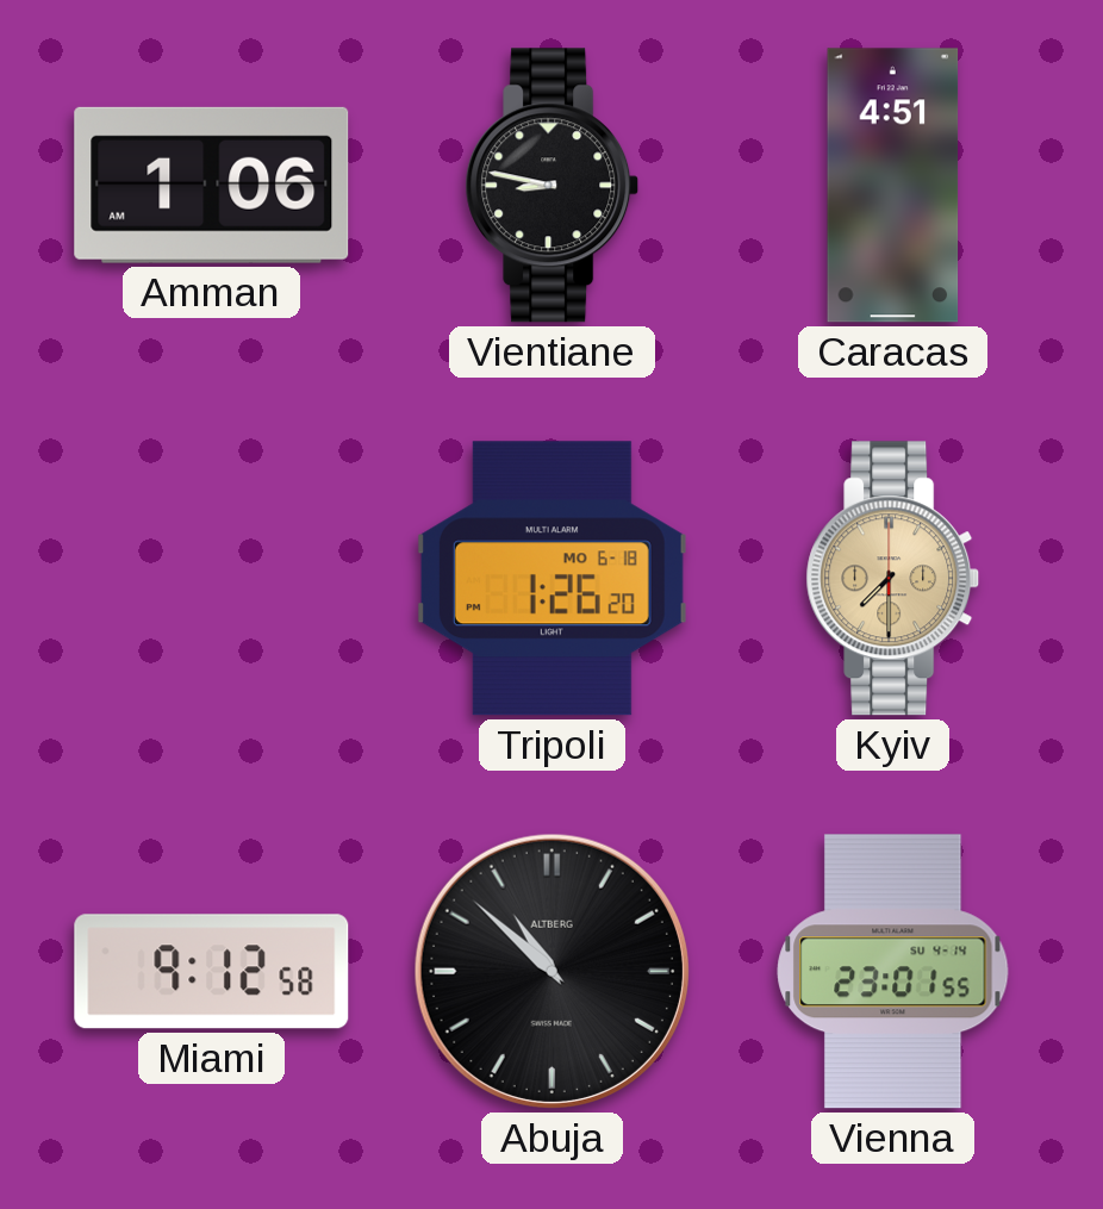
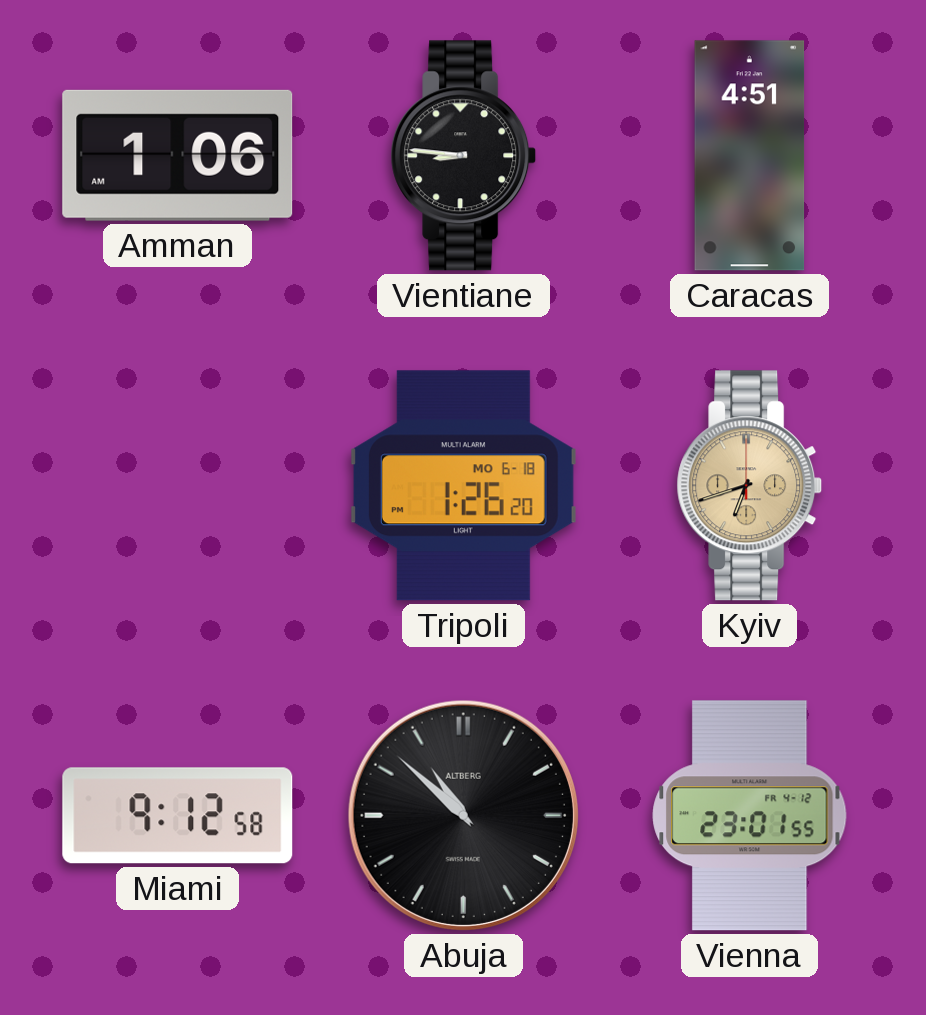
Vientiane: 8:47 -> 8:46
Kyiv: 7:30 -> 6:42
Vienna date: SU 4-14 -> FR 4-12
